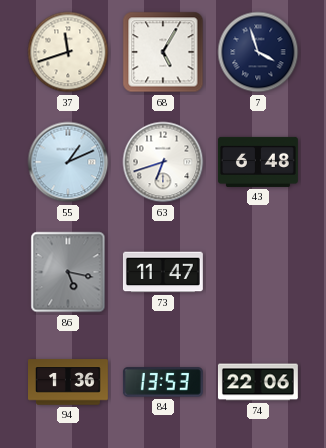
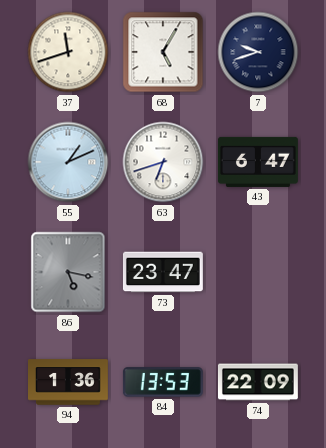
7: 3:57 -> 9:42
43: 6:48 -> 6:47
73: 11:47 -> 23:47
74: 22:06 -> 22:09
